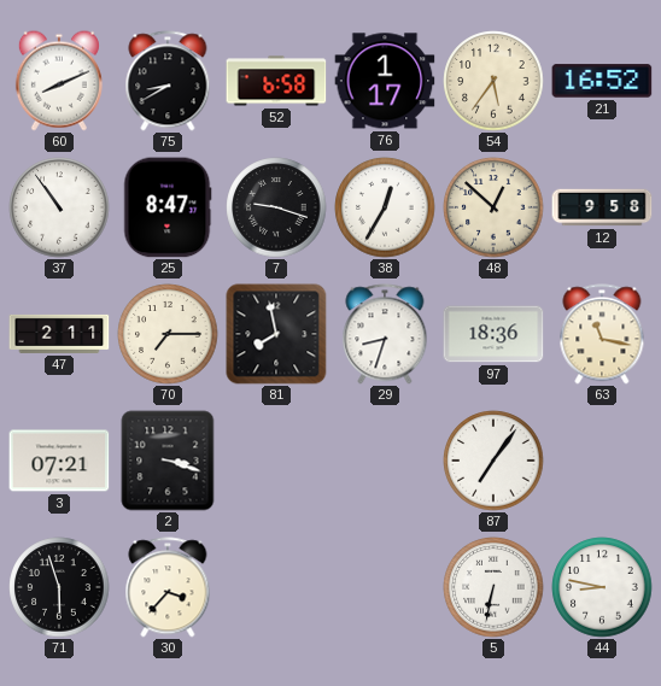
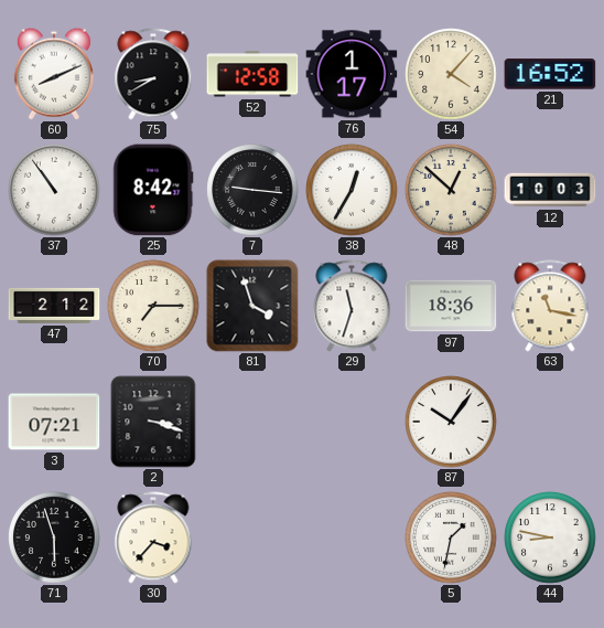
52: 6:58 -> 12:58
54: 5:36 -> 4:07
25: 8:47 -> 8:42
7: 9:18 -> 9:16
12: 9:58 -> 10:03
47: 2:11 -> 2:12
81: 7:58 -> 3:57
29: 8:33 -> 11:33
87: 7:06 -> 10:06
5: 6:32 -> 1:32
